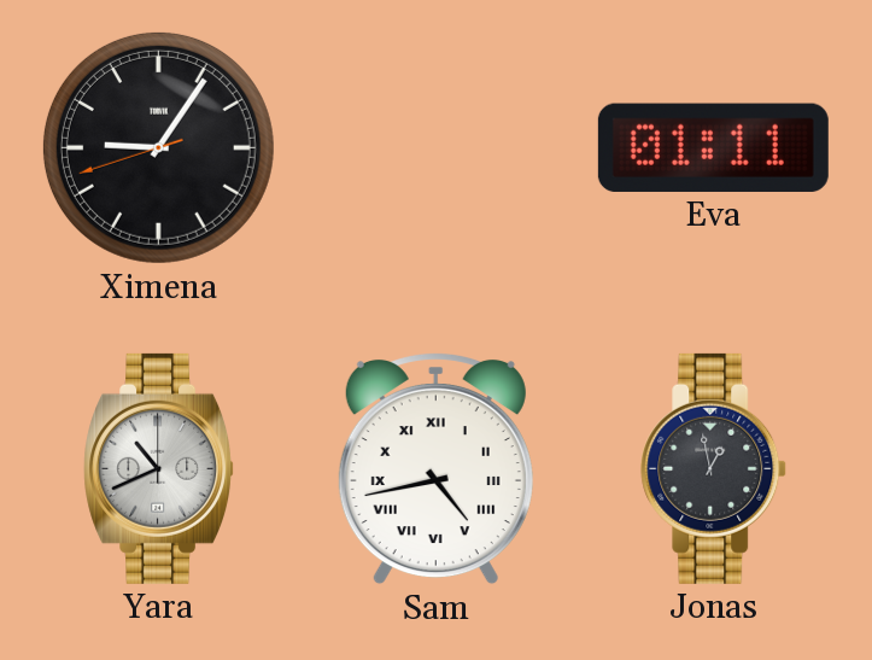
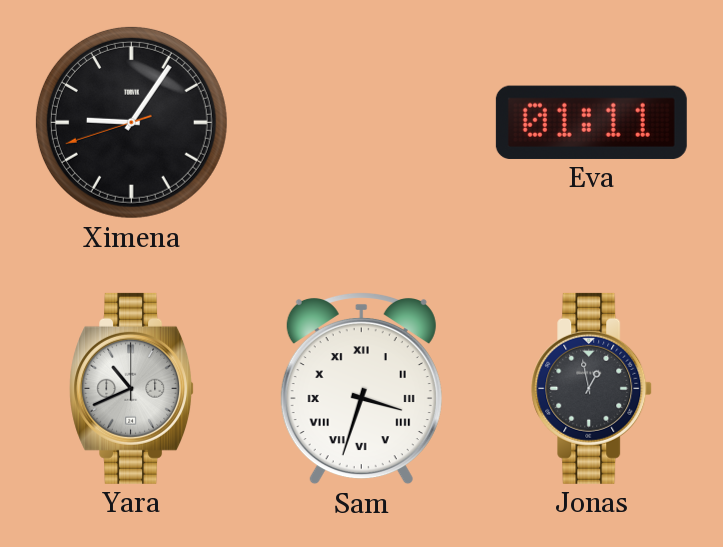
Sam: 4:43 -> 3:33
